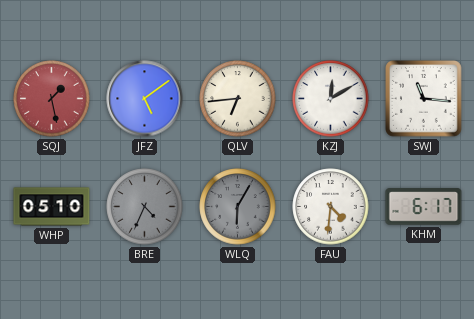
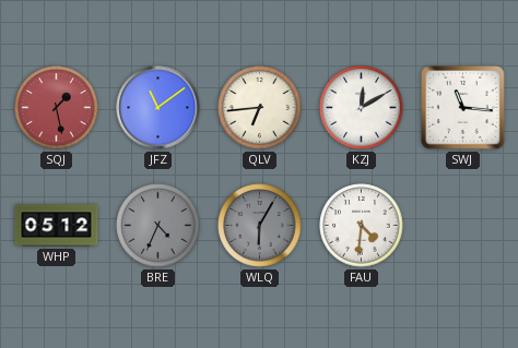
JFZ: 5:09 -> 11:09
WHP: 05:10 -> 05:12
KHM: 6:17 -> none
